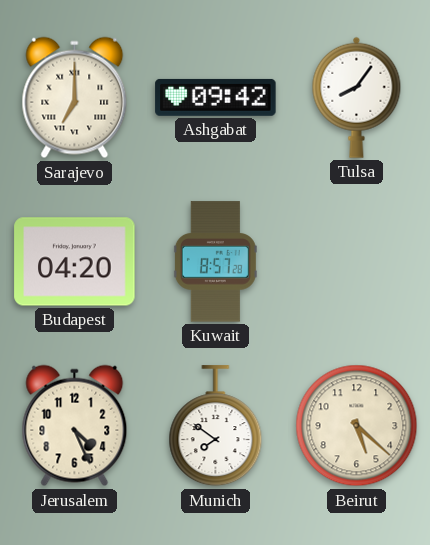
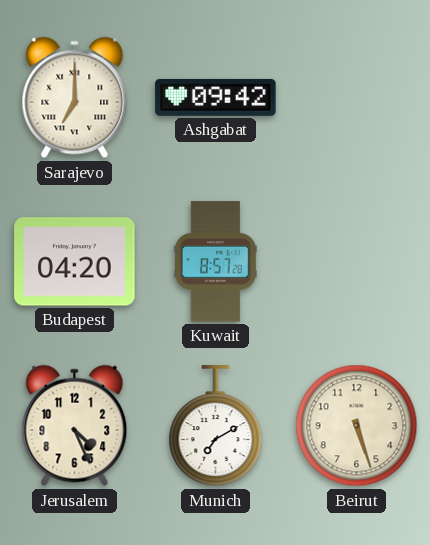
Tulsa: 8:06 -> none
Munich: 7:51 -> 7:10
Beirut: 5:22 -> 5:27
